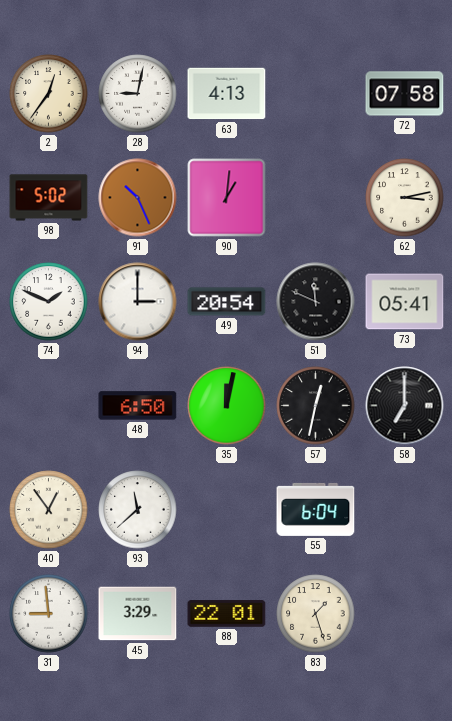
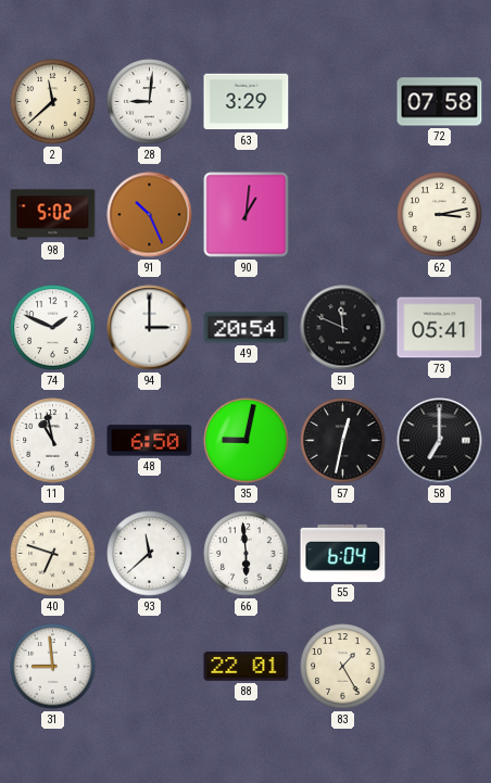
2: 12:36 -> 11:38
28: 9:02 -> 9:01
63: 4:13 -> 3:29
11: none -> 10:58
35: 12:02 -> 9:02
40: 12:54 -> 6:48
66: none -> 5:59
45: 3:29 -> none
83: 1:27 -> 1:25
